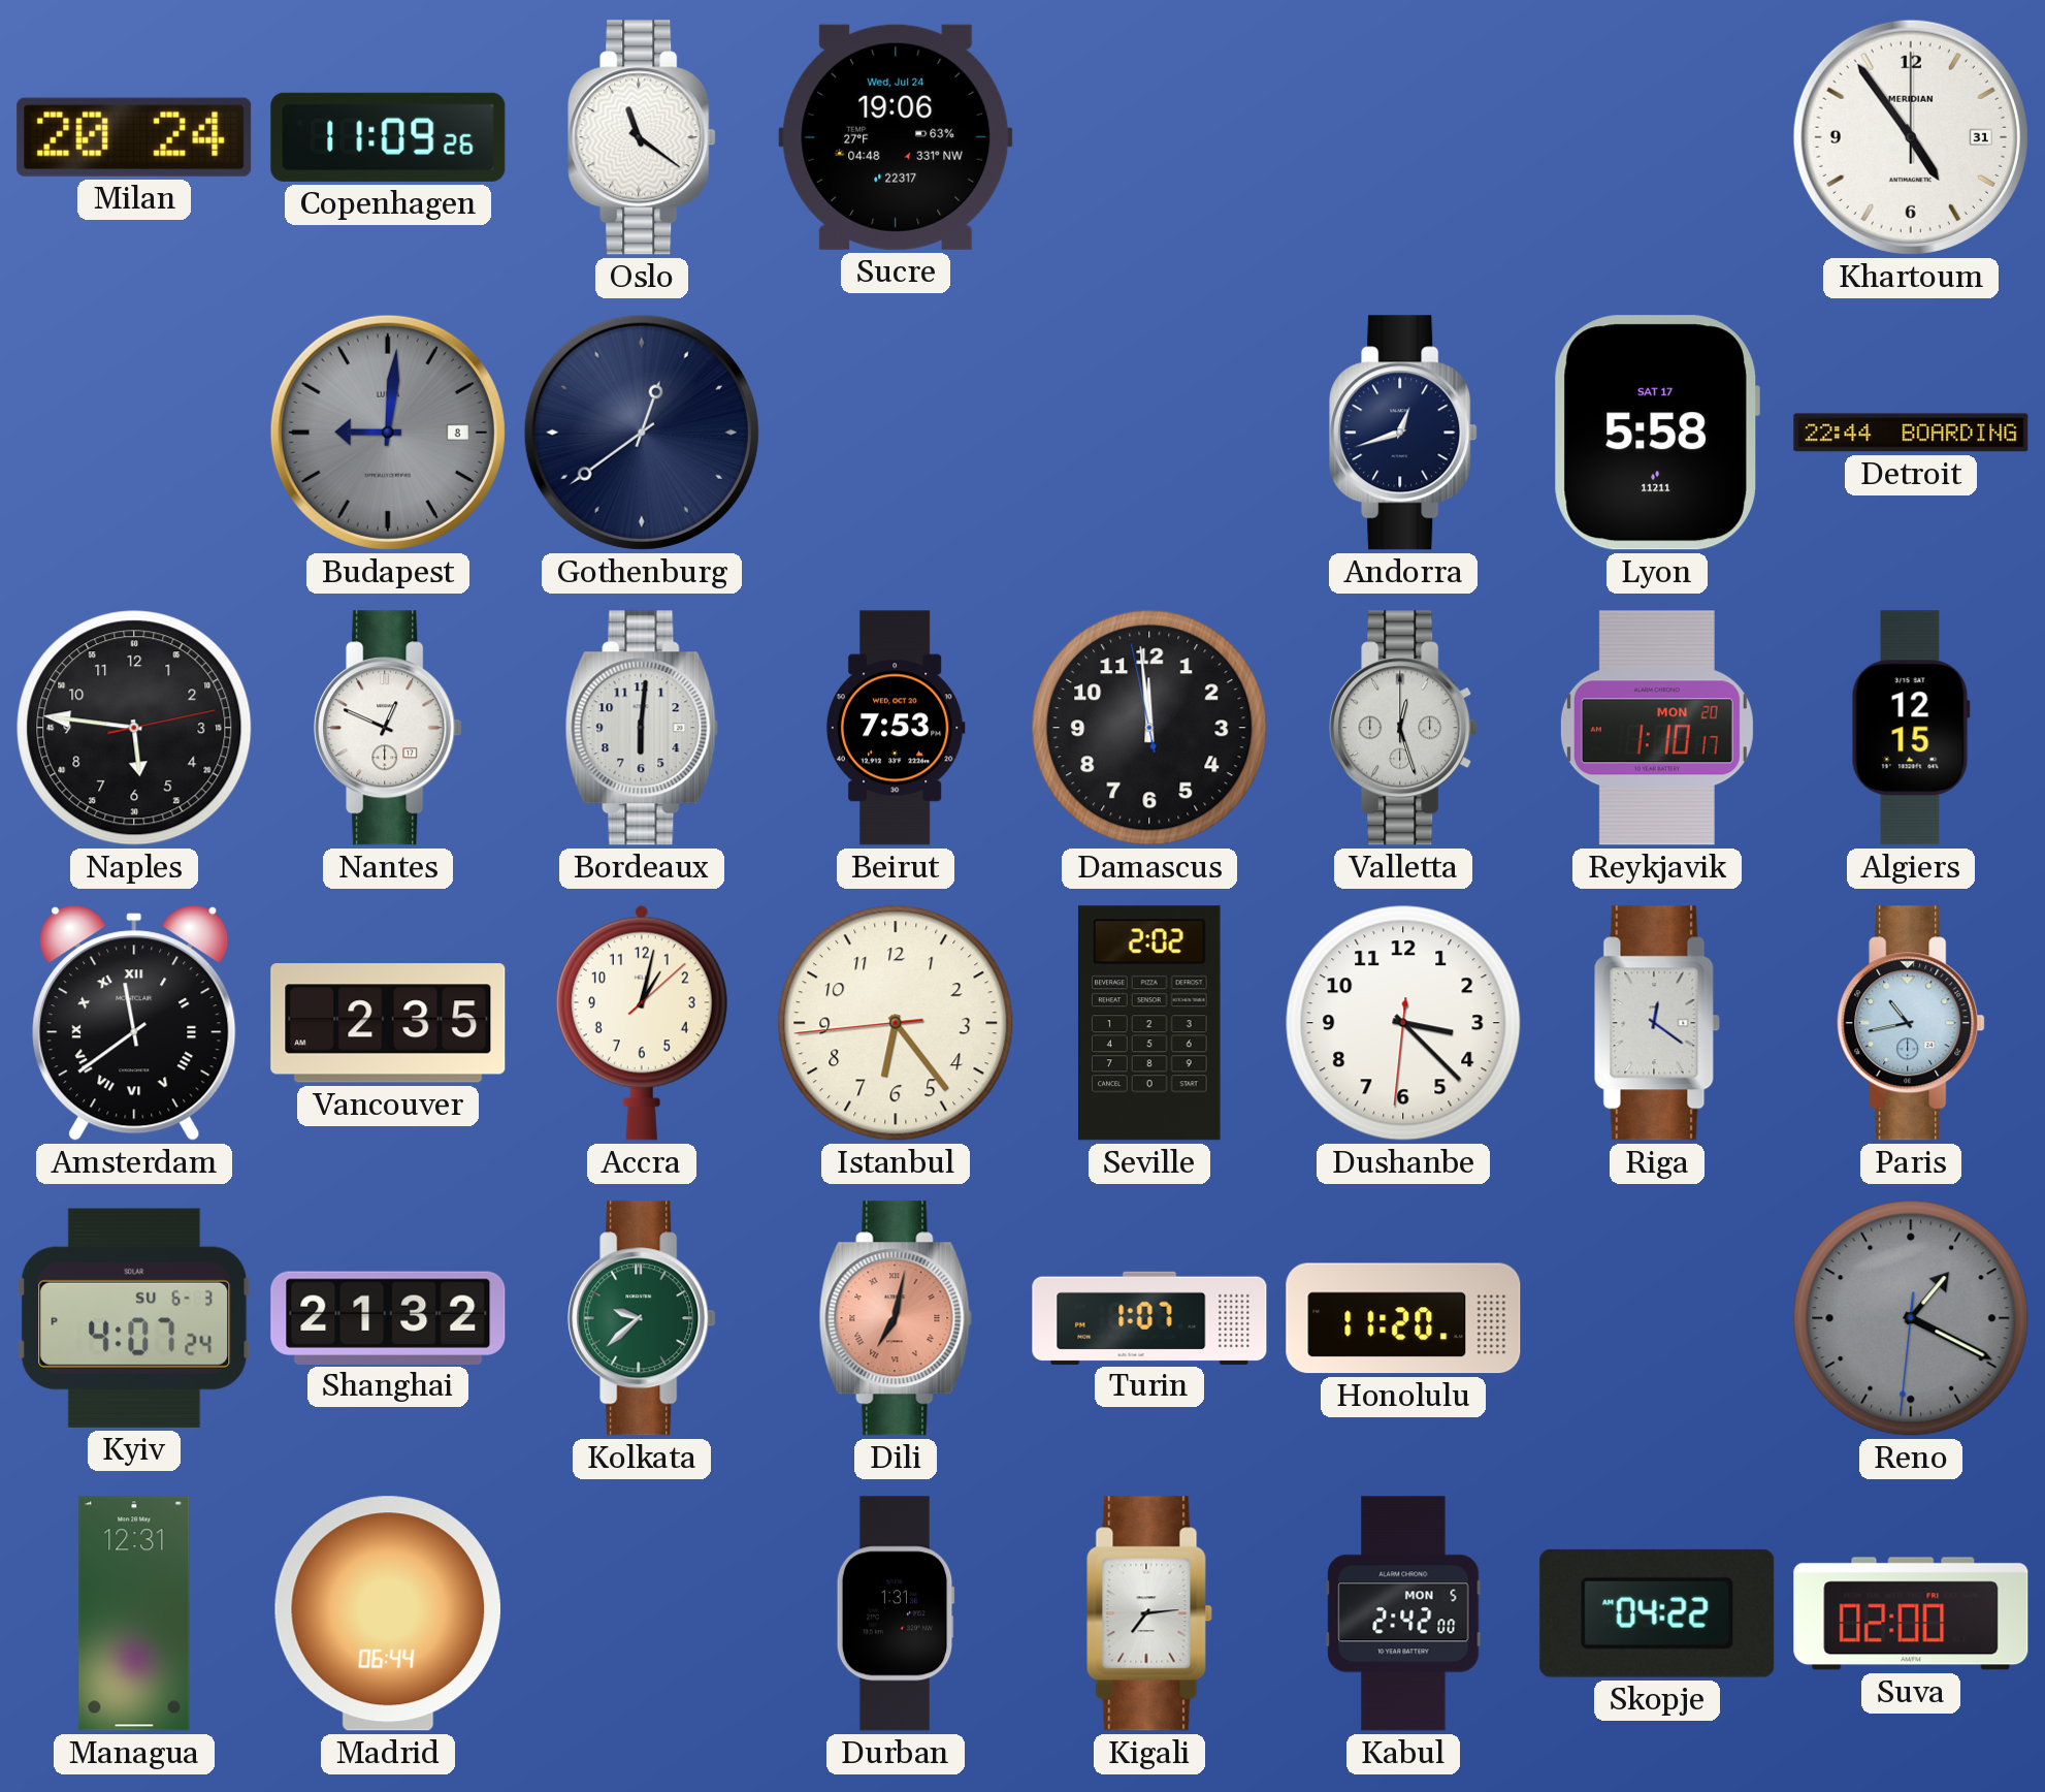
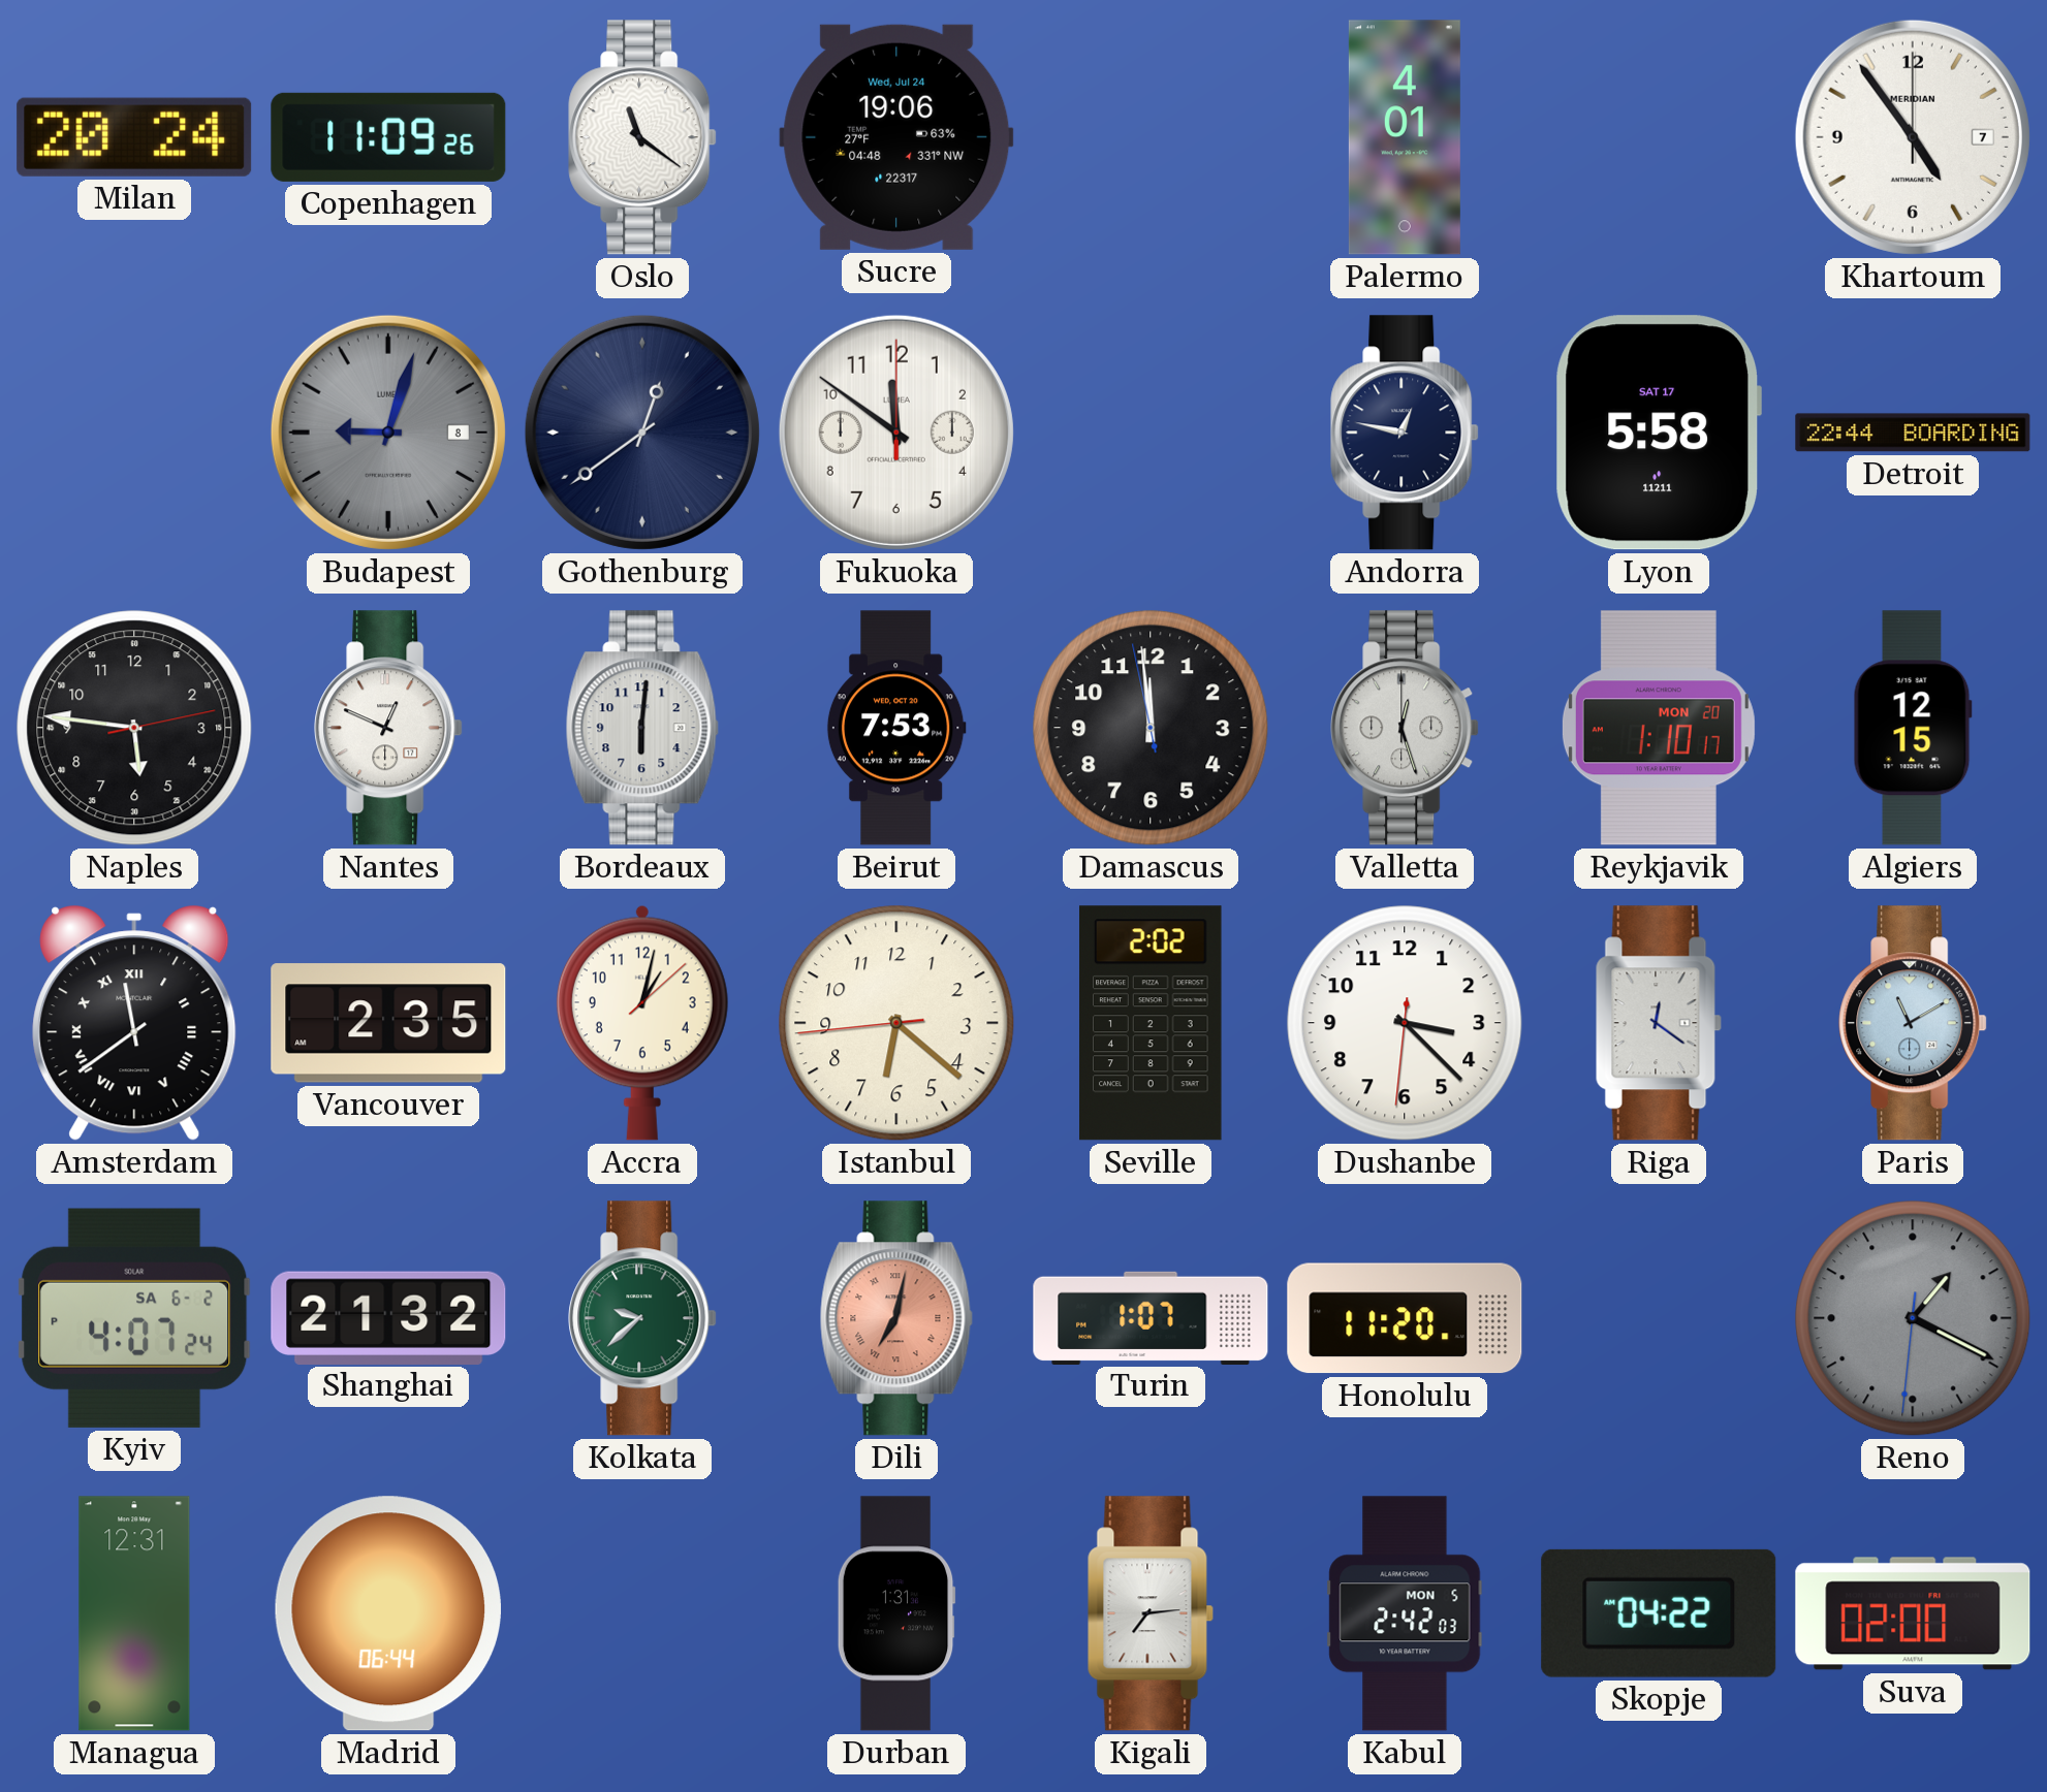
Palermo: none -> 4:01
Khartoum date: 31 -> 7
Budapest: 9:01 -> 9:03
Fukuoka: none -> 11:51
Andorra: 12:42 -> 12:47
Istanbul: 6:23 -> 6:21
Paris: 10:43 -> 11:10
Kyiv date: SU 6-3 -> SA 6-2
Kabul: 2:42:00 -> 2:42:03
